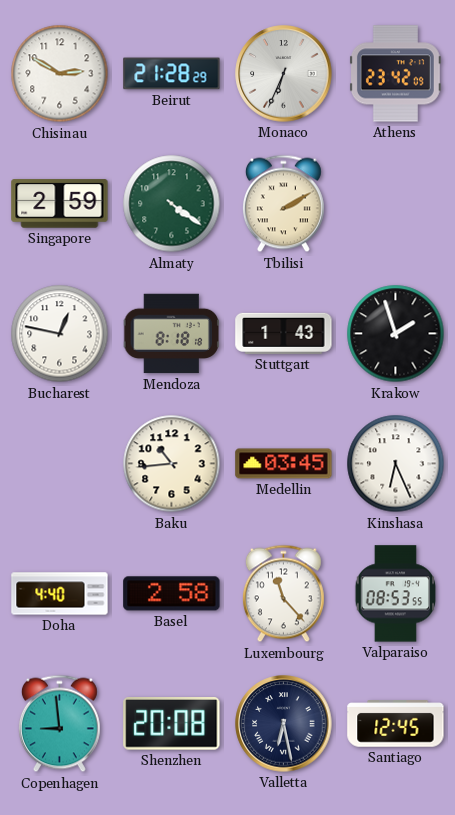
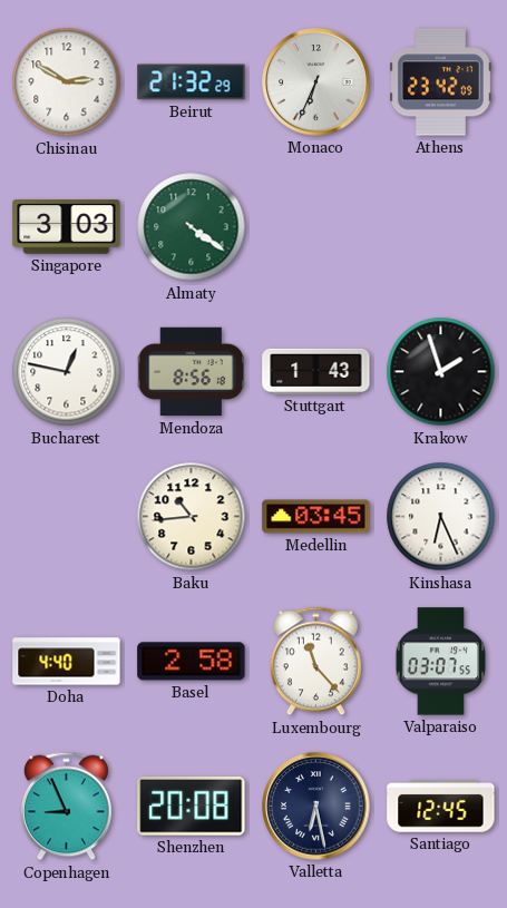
Beirut: 21:28 -> 21:32
Singapore: 2:59 -> 3:03
Tbilisi: 2:10 -> none
Mendoza: 8:18 -> 8:56
Valparaiso: 08:53 -> 03:07
Copenhagen: 8:59 -> 8:56
